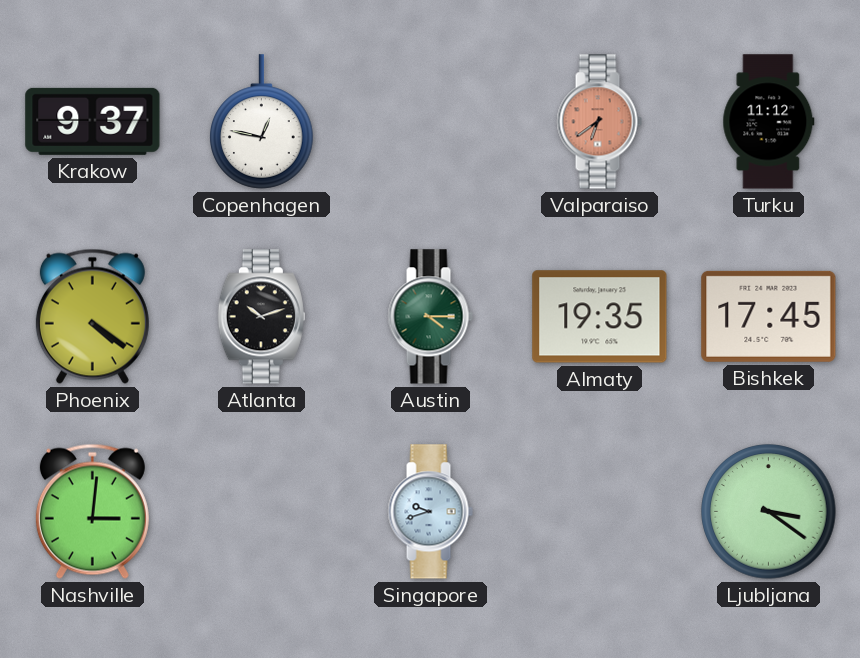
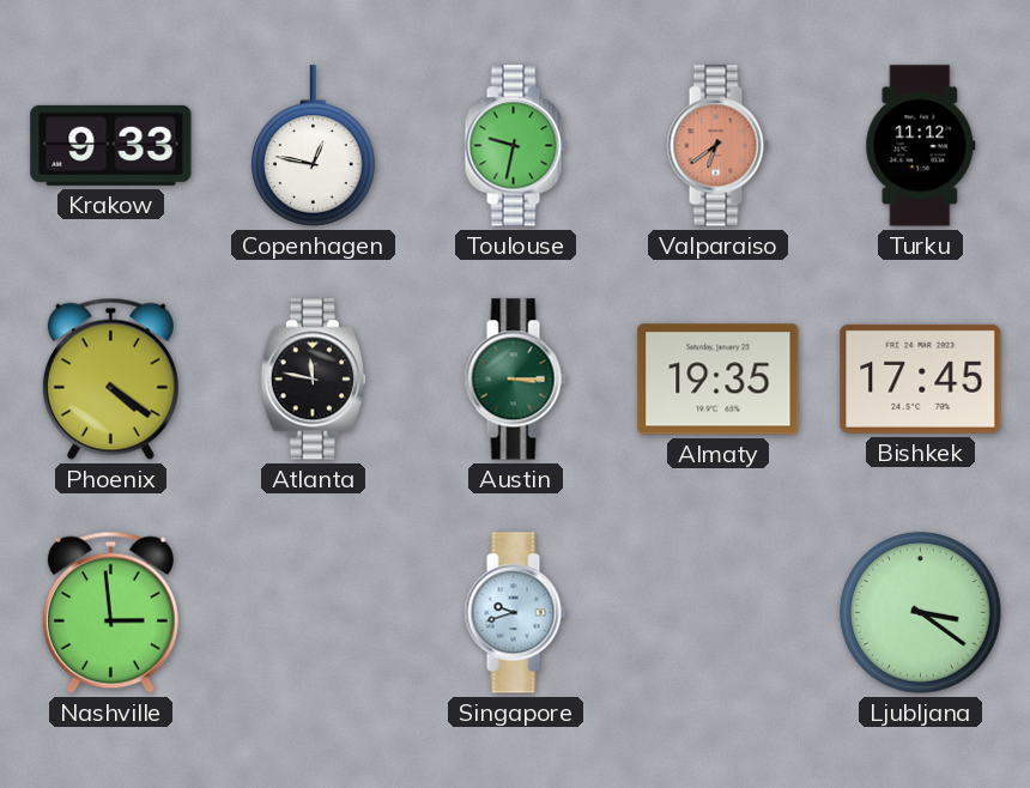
Krakow: 9:37 -> 9:33
Toulouse: none -> 9:32
Atlanta: 10:12 -> 11:47
Austin: 4:15 -> 3:15
Nashville: 3:01 -> 2:59
